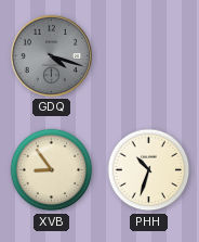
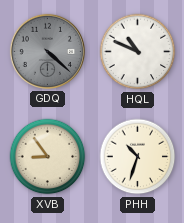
GDQ: 4:18 -> 4:22
HQL: none -> 10:49
